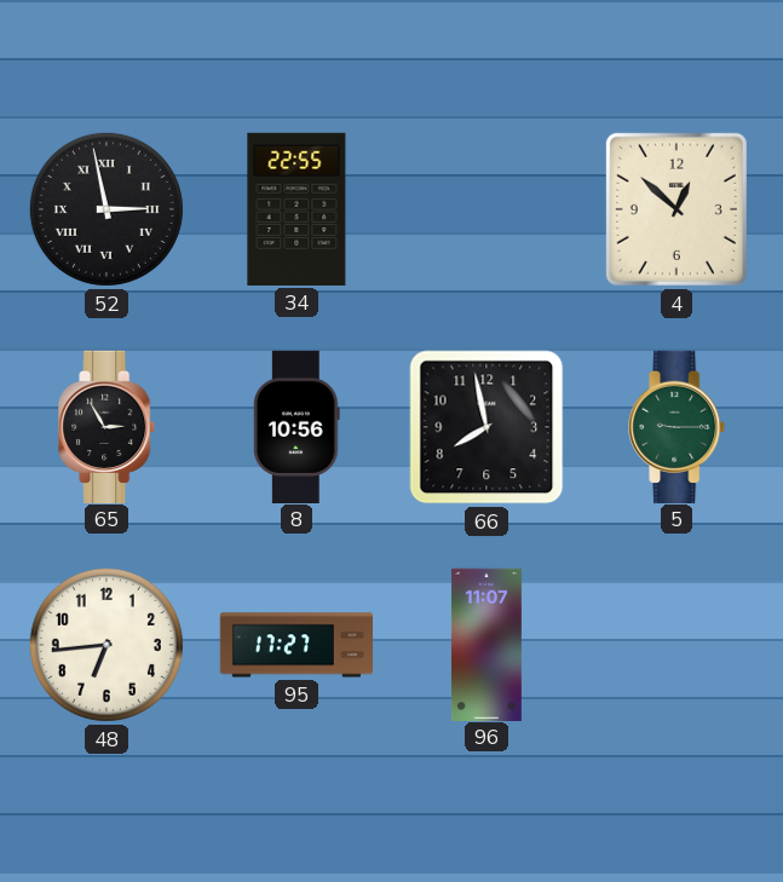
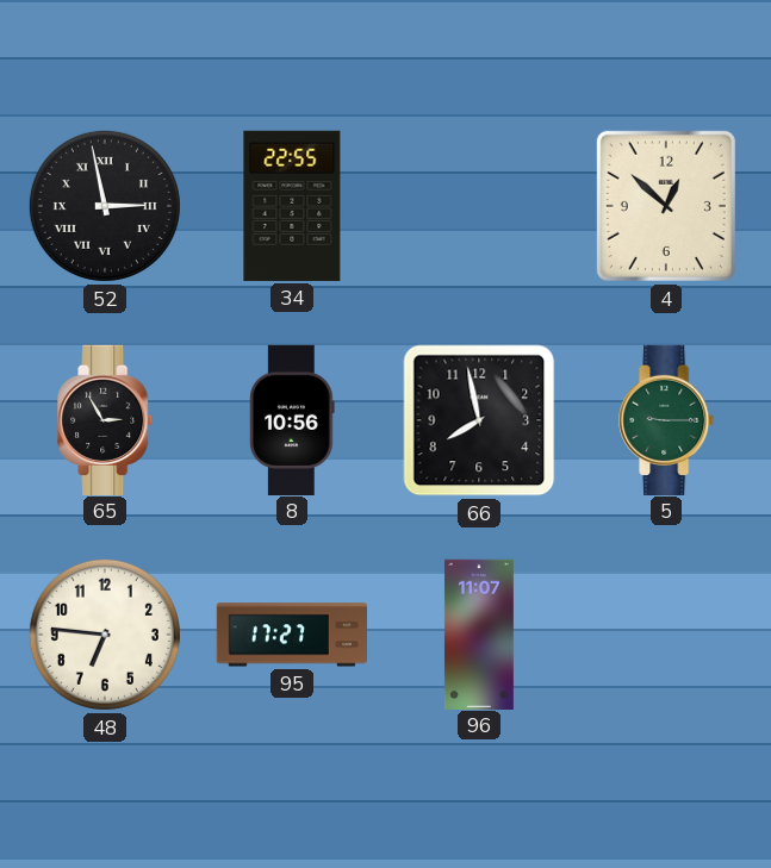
48: 6:44 -> 6:46
